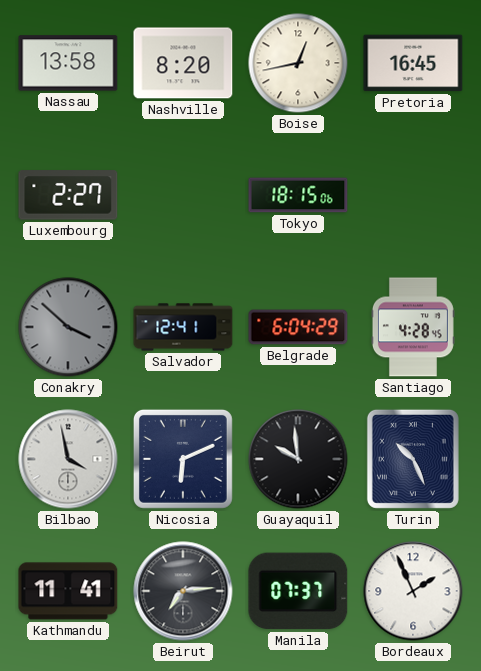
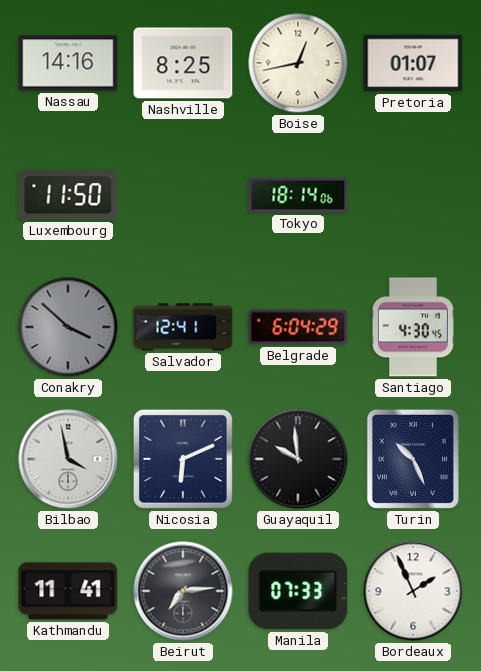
Nassau: 13:58 -> 14:16
Nashville: 8:20 -> 8:25
Pretoria: 16:45 -> 01:07
Luxembourg: 2:27 -> 11:50
Tokyo: 18:15 -> 18:14
Santiago: 4:28 -> 4:30
Manila: 07:37 -> 07:33
